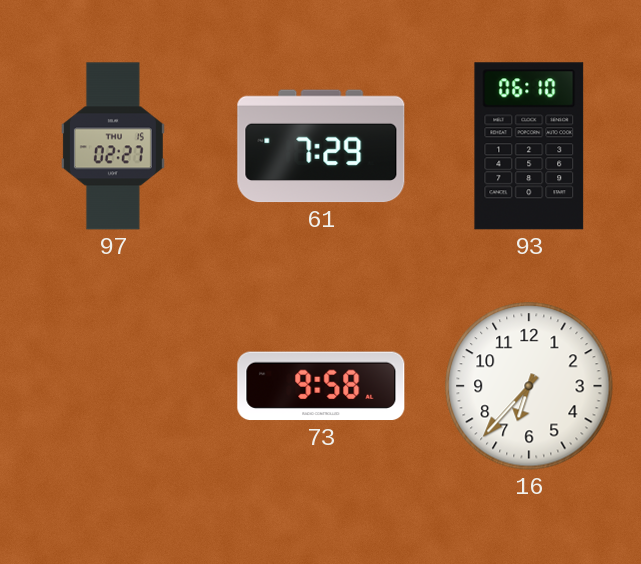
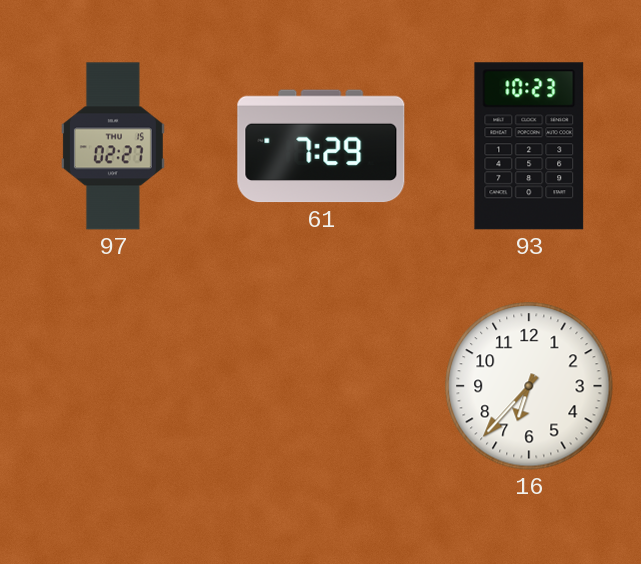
93: 06:10 -> 10:23
73: 9:58 -> none
